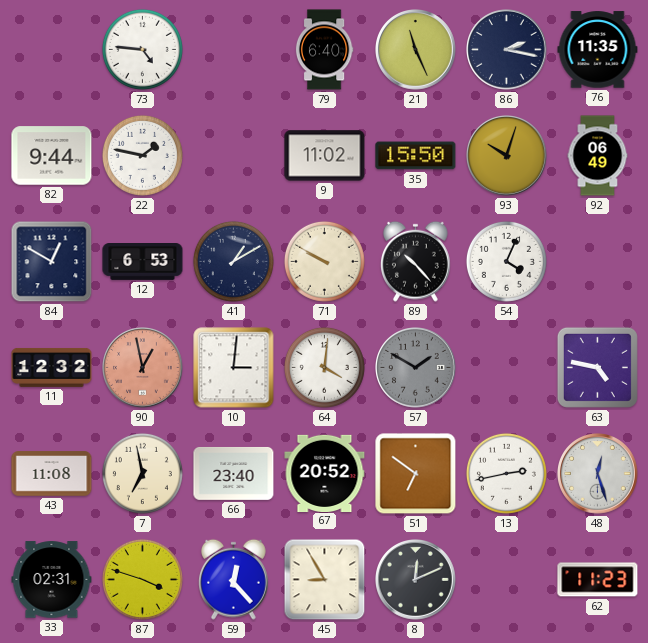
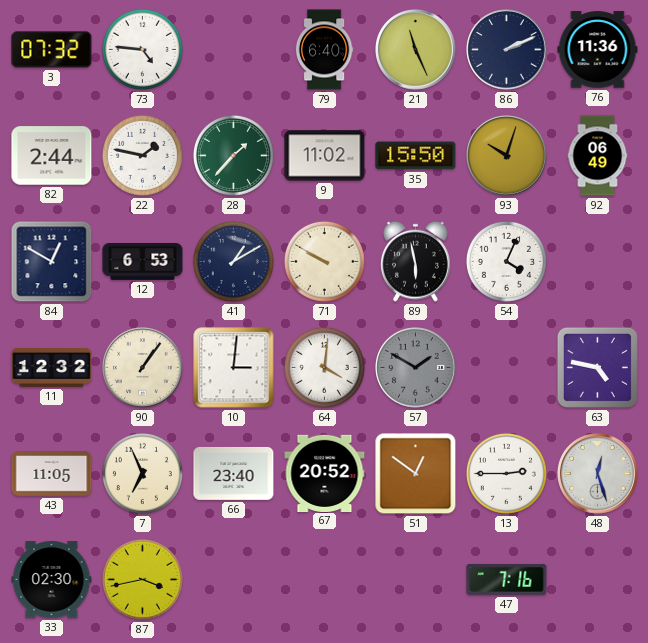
3: none -> 07:32
86: 2:17 -> 2:11
76: 11:35 -> 11:36
82: 9:44 -> 2:44
28: none -> 1:37
89: 10:23 -> 5:58
90: 12:58 -> 1:06
90 dial: salmon -> cream
43: 11:08 -> 11:05
7: 6:58 -> 6:56
51: 6:51 -> 12:51
13: 2:43 -> 2:45
33: 02:31 -> 02:30
87: 3:48 -> 3:43
59: 12:23 -> none
45: 8:55 -> none
8: 12:11 -> none
47: none -> 7:16
62: 11:23 -> none
